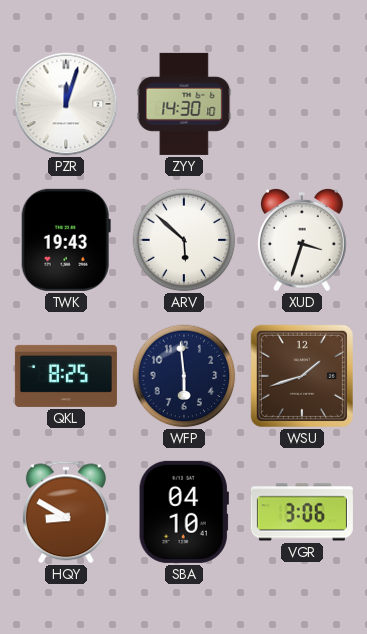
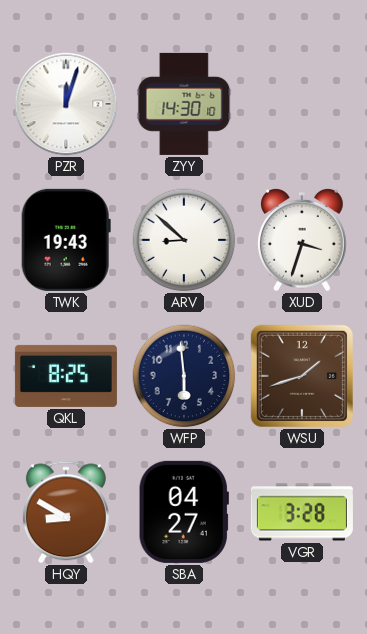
ARV: 5:52 -> 8:52
SBA: 04:10 -> 04:27
VGR: 3:06 -> 3:28
